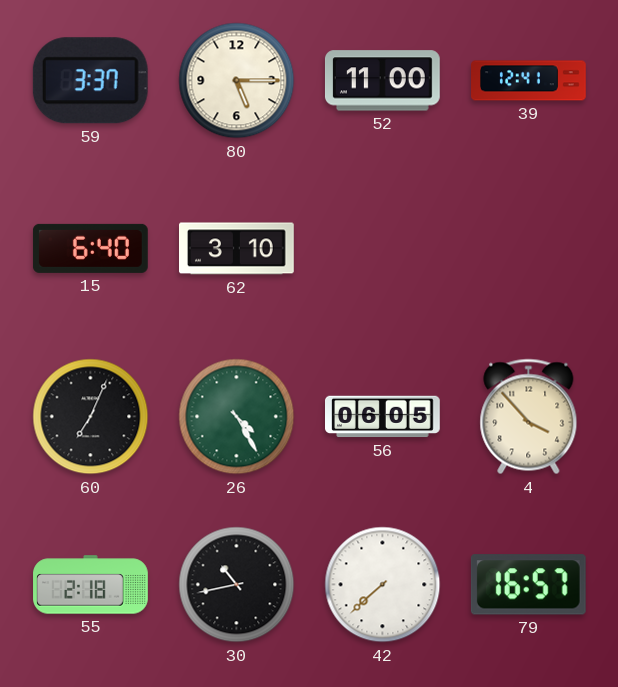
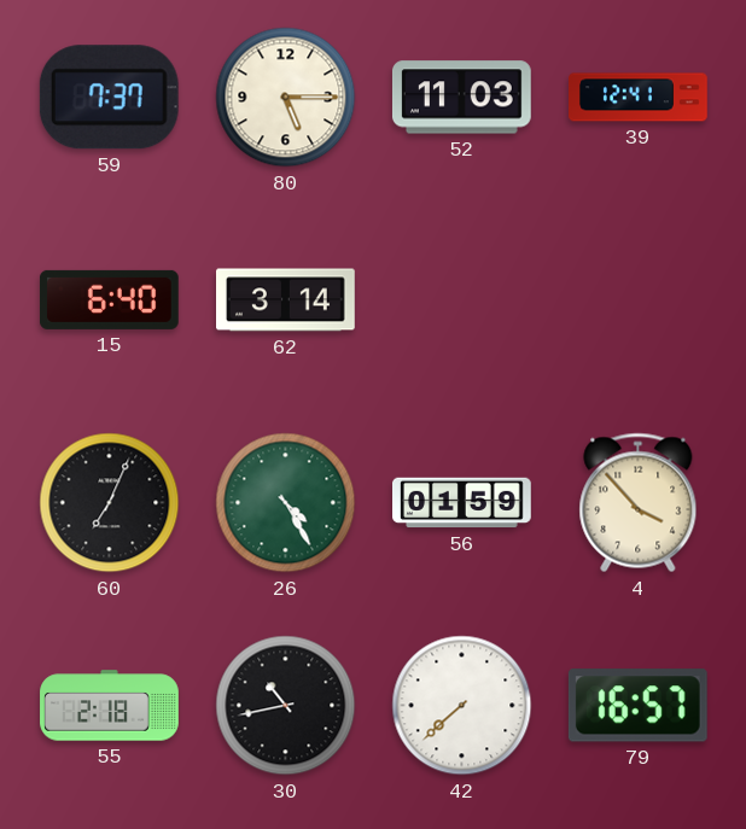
59: 3:37 -> 7:37
52: 11:00 -> 11:03
62: 3:10 -> 3:14
56: 06:05 -> 01:59
